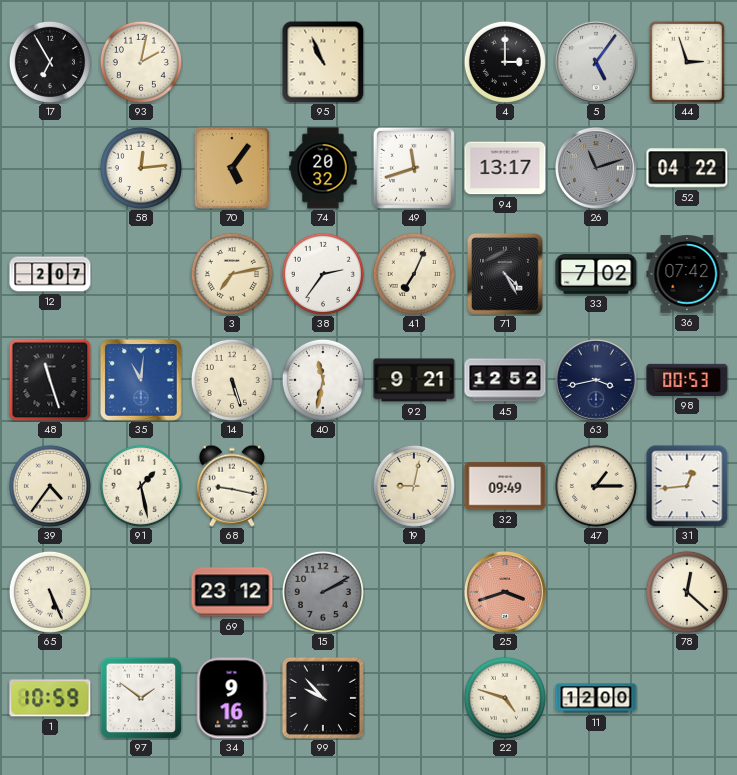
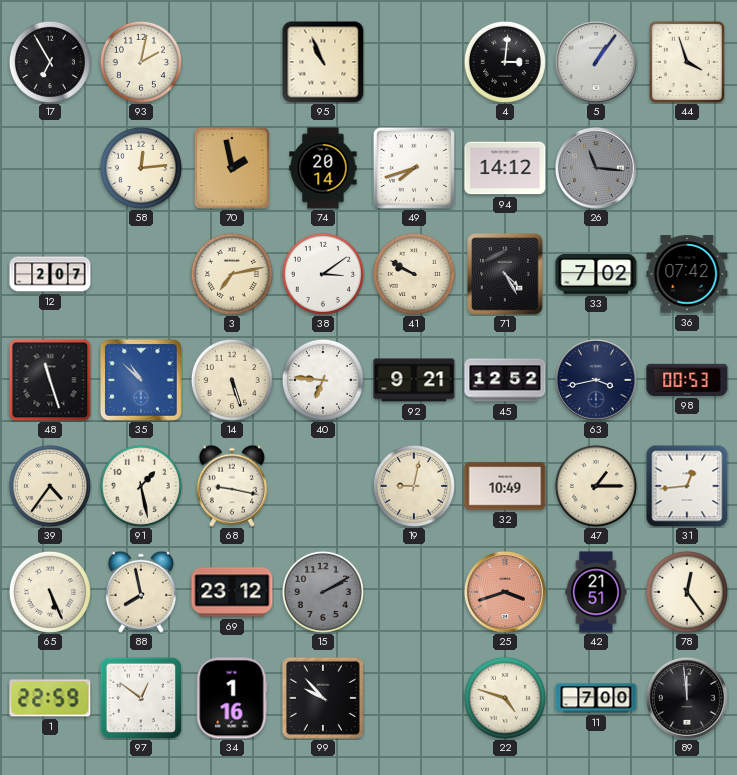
4: 3:00 -> 3:01
5: 5:06 -> 1:06
44: 2:57 -> 3:57
70: 5:06 -> 1:58
74: 20:32 -> 20:14
49: 11:42 -> 7:42
94: 13:17 -> 14:12
26: 11:12 -> 11:16
52: 04:22 -> none
38: 2:36 -> 3:09
41: 7:04 -> 9:50
35: 11:01 -> 10:52
40: 11:32 -> 6:46
32: 09:49 -> 10:49
88: none -> 7:58
42: none -> 21:51
78: 12:22 -> 12:24
1: 10:59 -> 22:59
97: 1:51 -> 12:51
34: 9:16 -> 1:16
11: 12:00 -> 7:00
89: none -> 11:59
